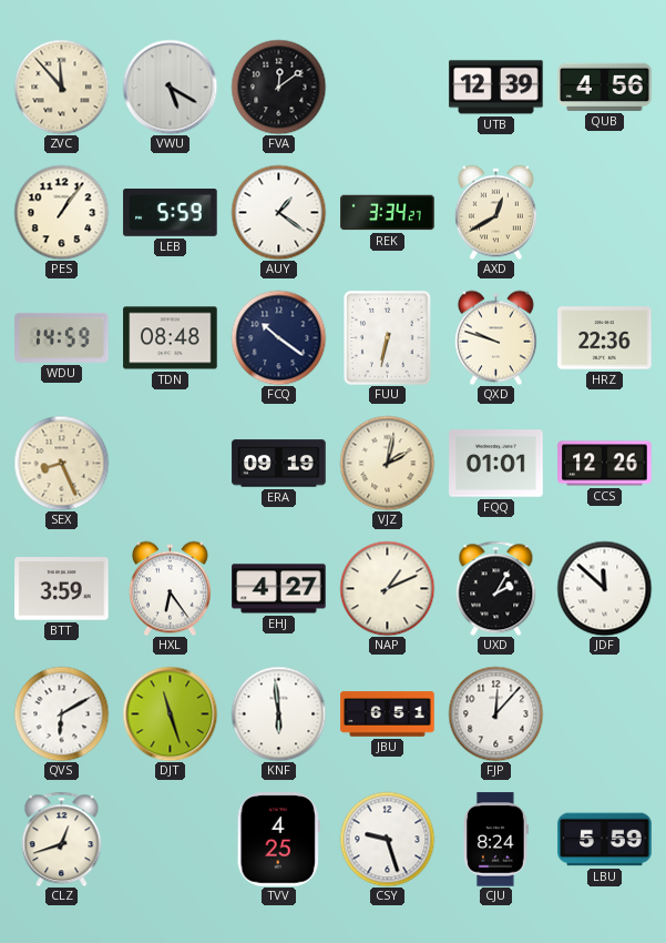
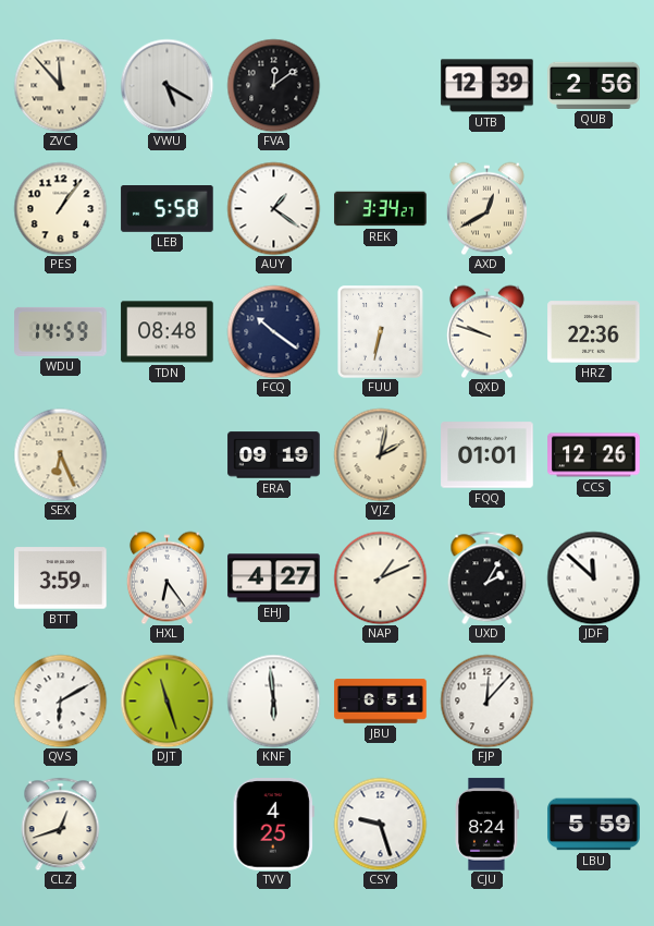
QUB: 4:56 -> 2:56
LEB: 5:59 -> 5:58
SEX: 8:26 -> 6:26
